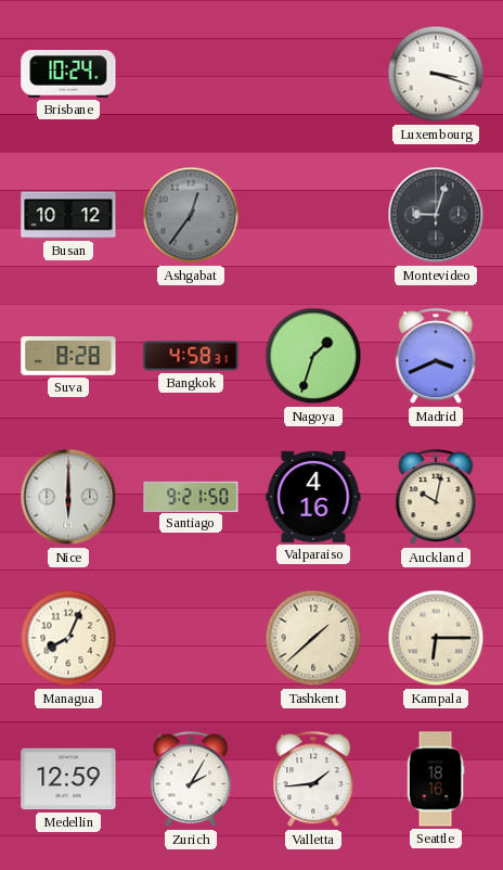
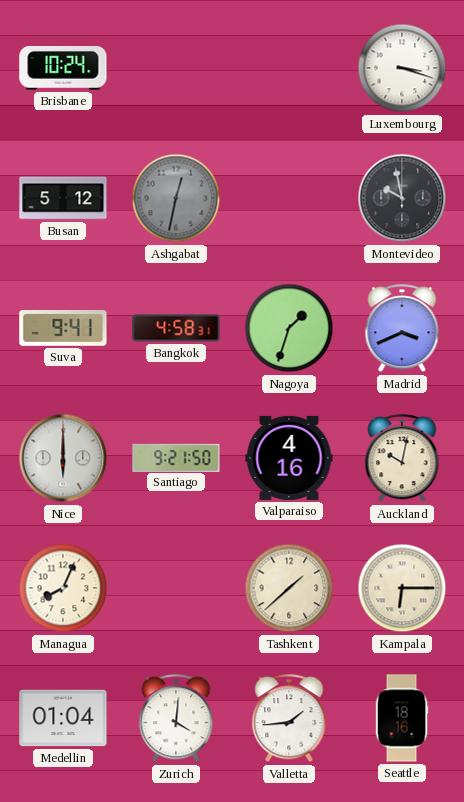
Busan: 10:12 -> 5:12
Ashgabat: 12:36 -> 12:32
Montevideo: 9:03 -> 9:58
Suva: 8:28 -> 9:41
Medellin: 12:59 -> 01:04
Zurich: 2:05 -> 4:01
